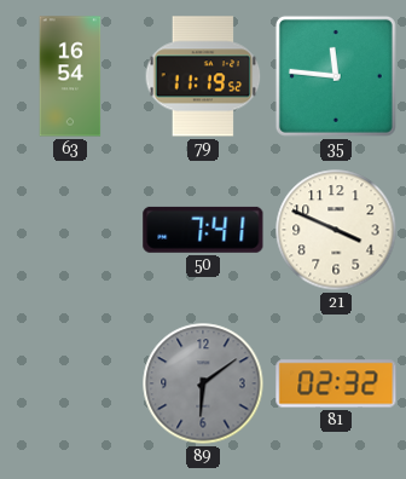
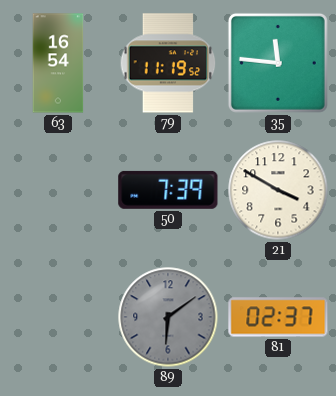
50: 7:41 -> 7:39
21: 3:49 -> 3:50
81: 02:32 -> 02:37
